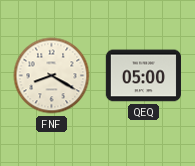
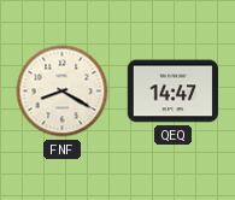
QEQ: 05:00 -> 14:47
